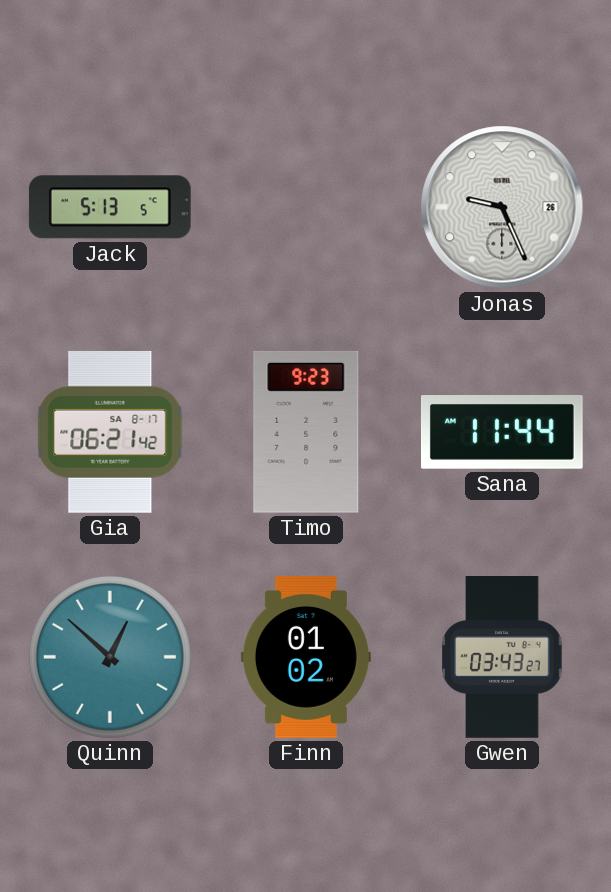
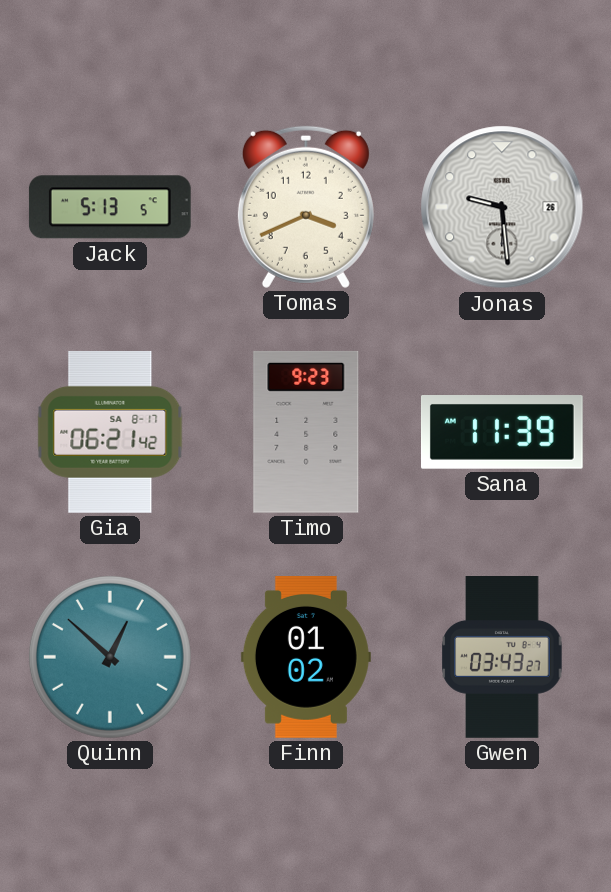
Tomas: none -> 3:41
Jonas: 9:26 -> 9:29
Sana: 11:44 -> 11:39
